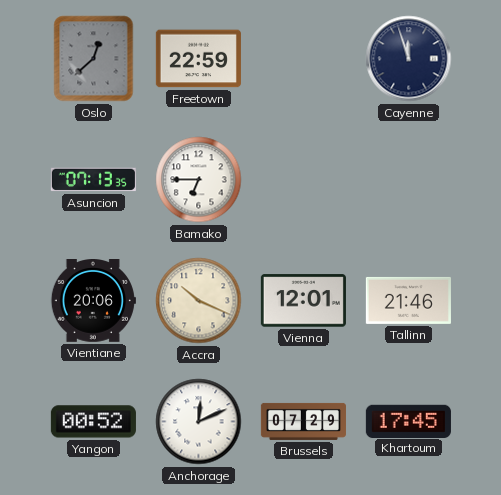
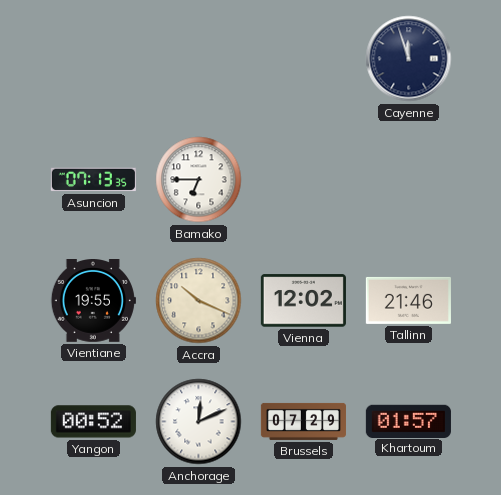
Oslo: 12:38 -> none
Freetown: 22:59 -> none
Vientiane: 20:06 -> 19:55
Vienna: 12:01 -> 12:02
Khartoum: 17:45 -> 01:57
